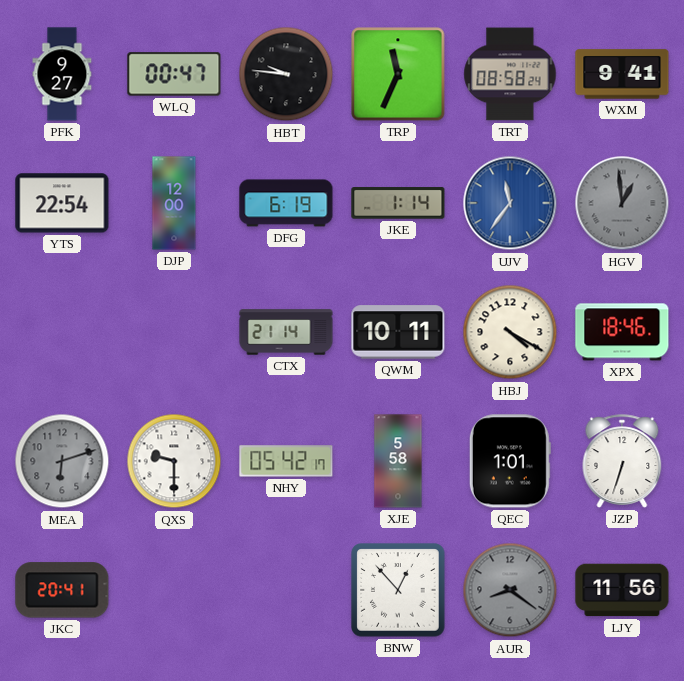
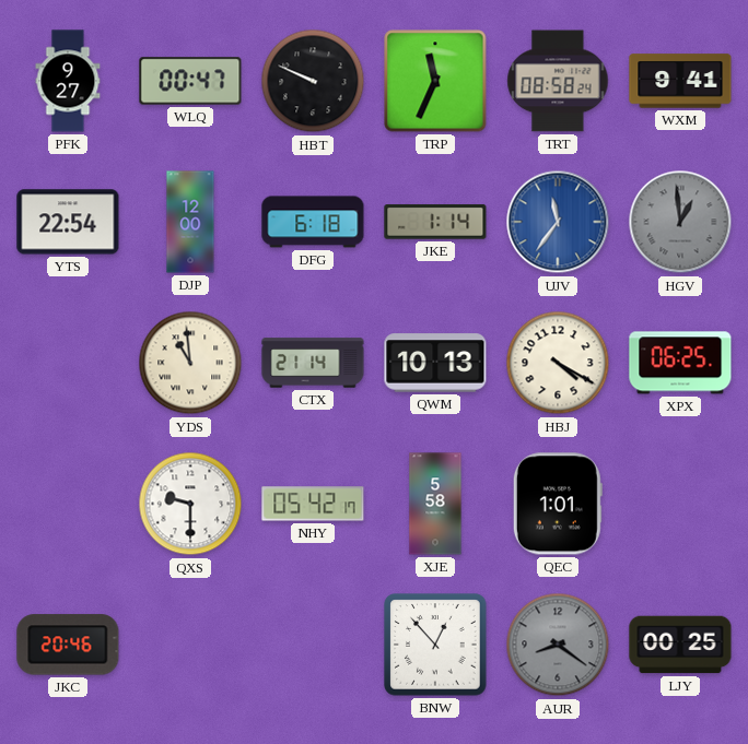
HBT: 9:46 -> 9:49
DFG: 6:19 -> 6:18
YDS: none -> 10:59
QWM: 10:11 -> 10:13
XPX: 18:46 -> 06:25
MEA: 6:12 -> none
JZP: 6:33 -> none
JKC: 20:41 -> 20:46
LJY: 11:56 -> 00:25
